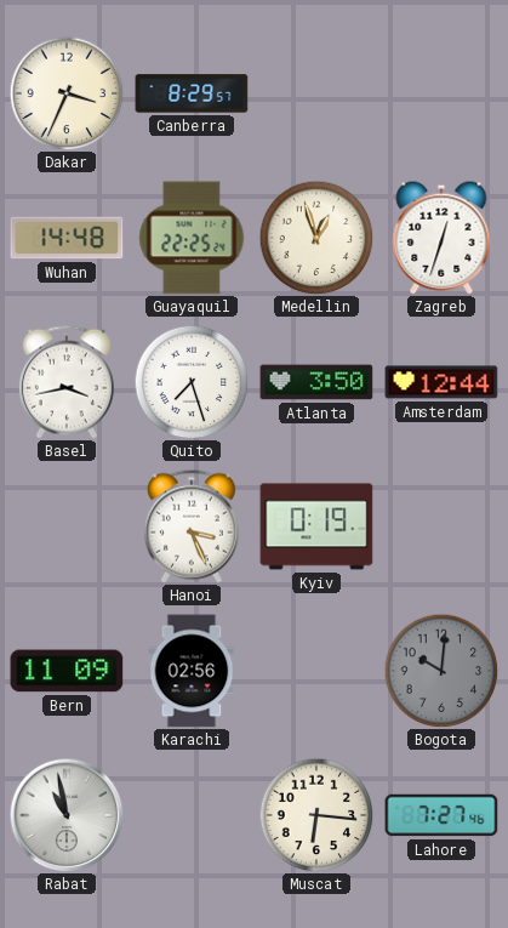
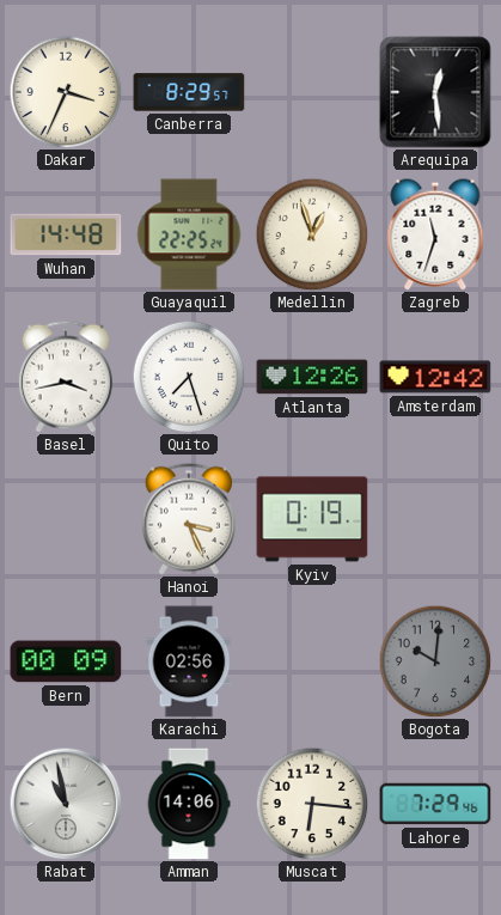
Arequipa: none -> 12:29
Zagreb: 12:33 -> 11:33
Atlanta: 3:50 -> 12:26
Amsterdam: 12:44 -> 12:42
Bern: 11:09 -> 00:09
Amman: none -> 14:06
Lahore: 7:27 -> 7:29
